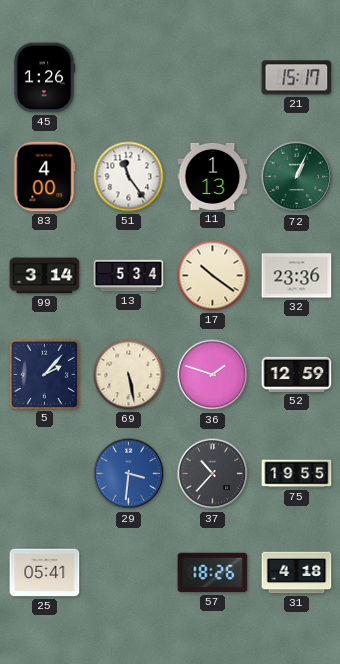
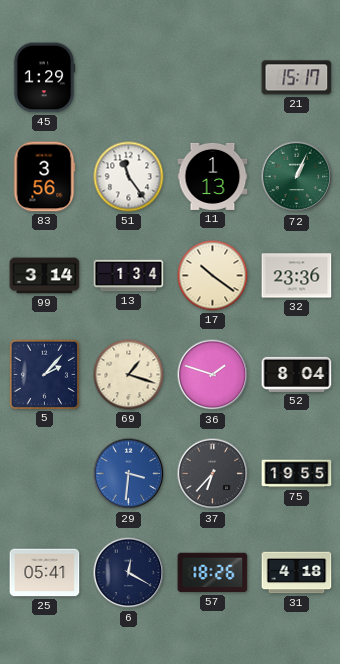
45: 1:26 -> 1:29
83: 4:00 -> 3:56
13: 5:34 -> 1:34
69: 5:28 -> 1:18
52: 12:59 -> 8:04
37: 10:37 -> 6:37
6: none -> 12:20
